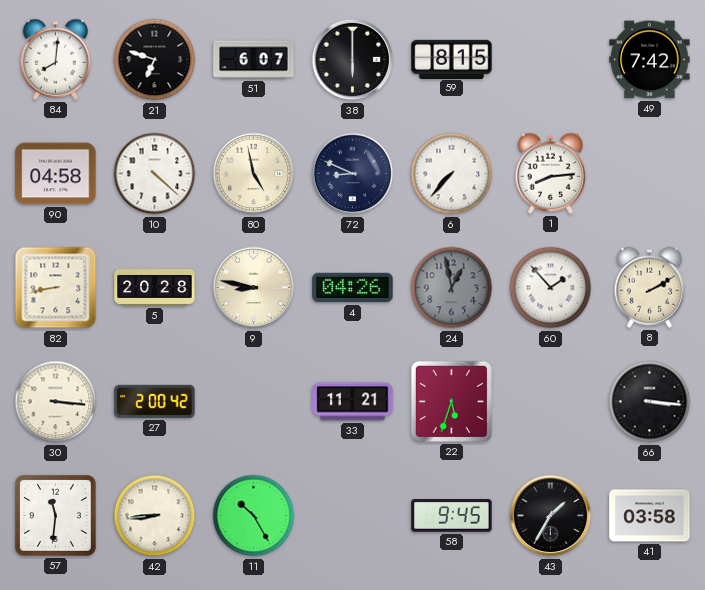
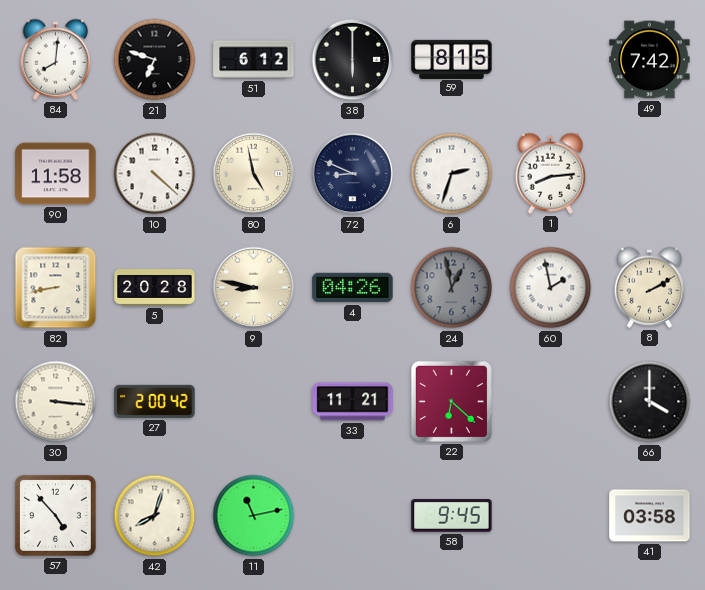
51: 6:07 -> 6:12
90: 04:58 -> 11:58
6: 7:37 -> 2:33
60: 1:53 -> 1:58
22: 5:33 -> 6:22
66: 3:16 -> 4:00
57: 11:31 -> 4:53
42: 8:44 -> 8:03
11: 10:25 -> 11:13
43: 1:35 -> none
